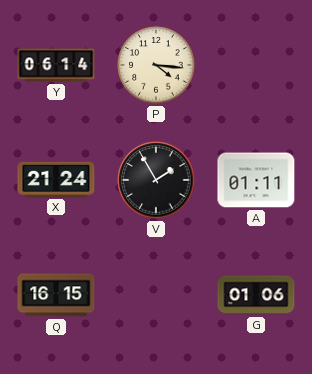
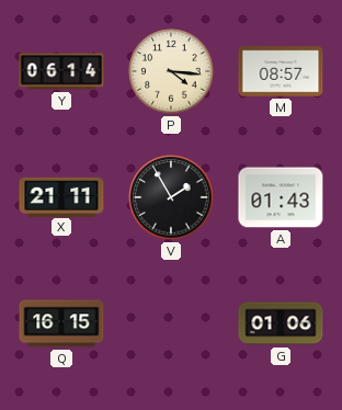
M: none -> 08:57
X: 21:24 -> 21:11
A: 01:11 -> 01:43
